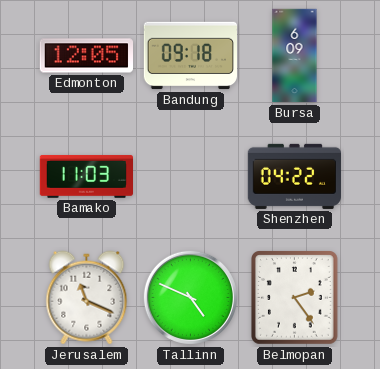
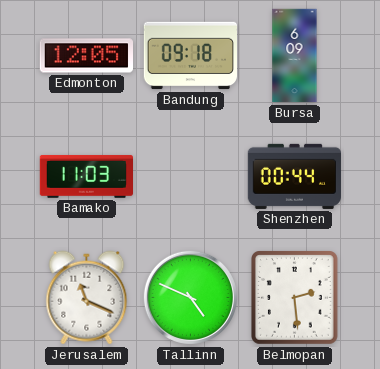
Shenzhen: 04:22 -> 00:44
Belmopan: 2:24 -> 2:29
